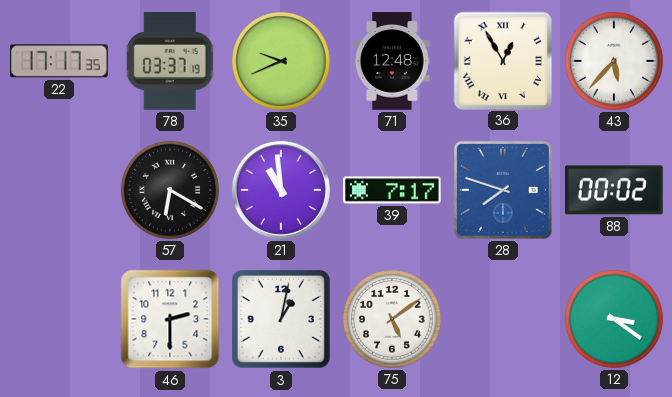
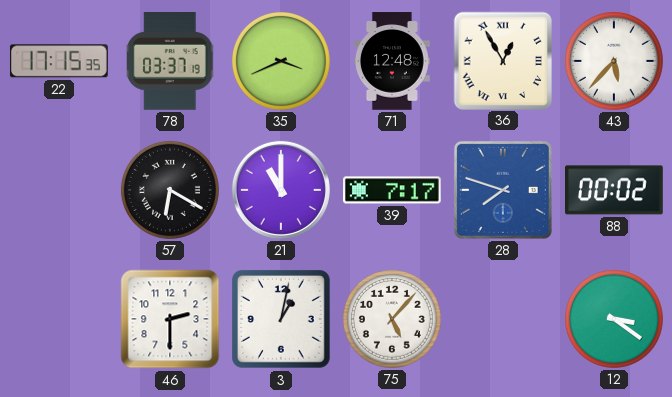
22: 17:17 -> 17:15
35: 9:41 -> 3:41
21: 10:59 -> 11:00
75: 5:09 -> 5:07
